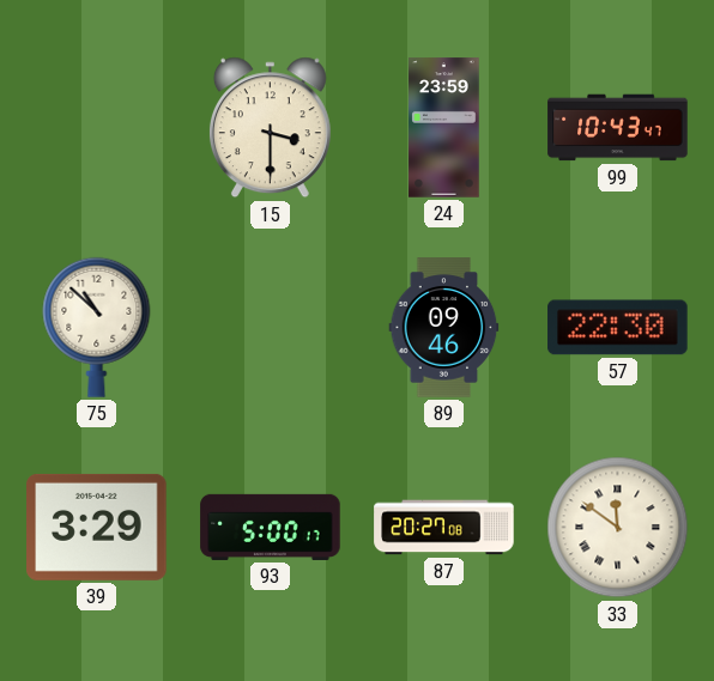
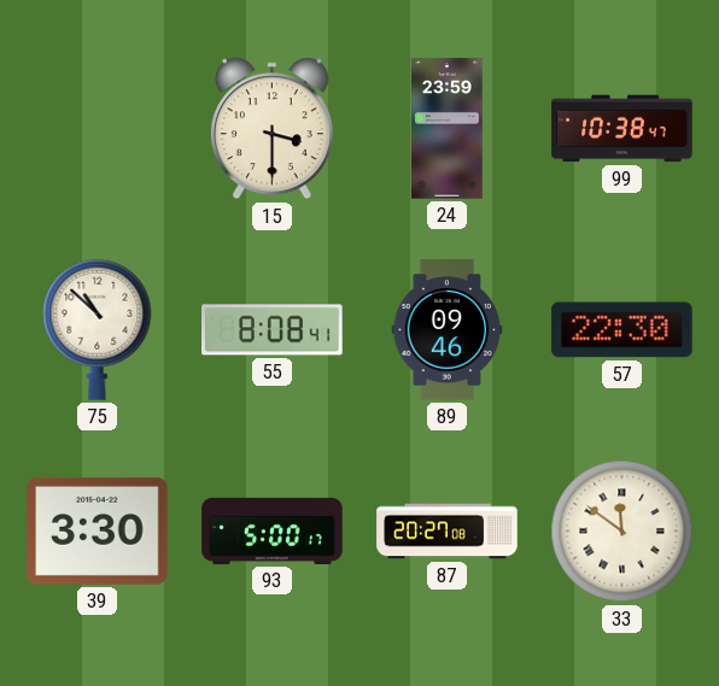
99: 10:43 -> 10:38
55: none -> 8:08
39: 3:29 -> 3:30
